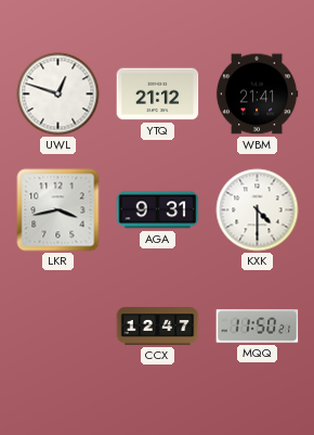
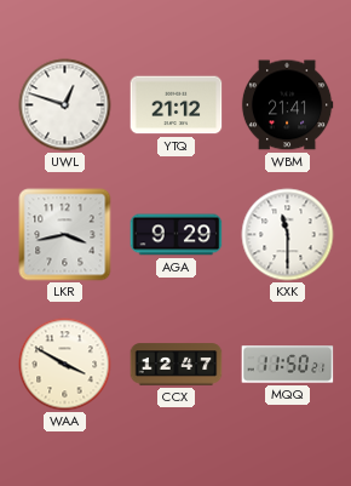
AGA: 9:31 -> 9:29
KXK: 4:30 -> 11:30
WAA: none -> 3:50
